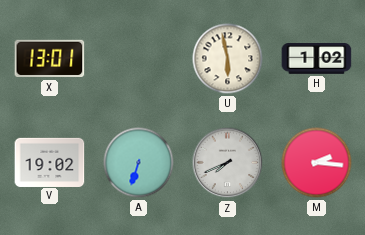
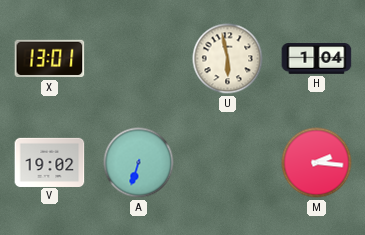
H: 1:02 -> 1:04
Z: 7:41 -> none
